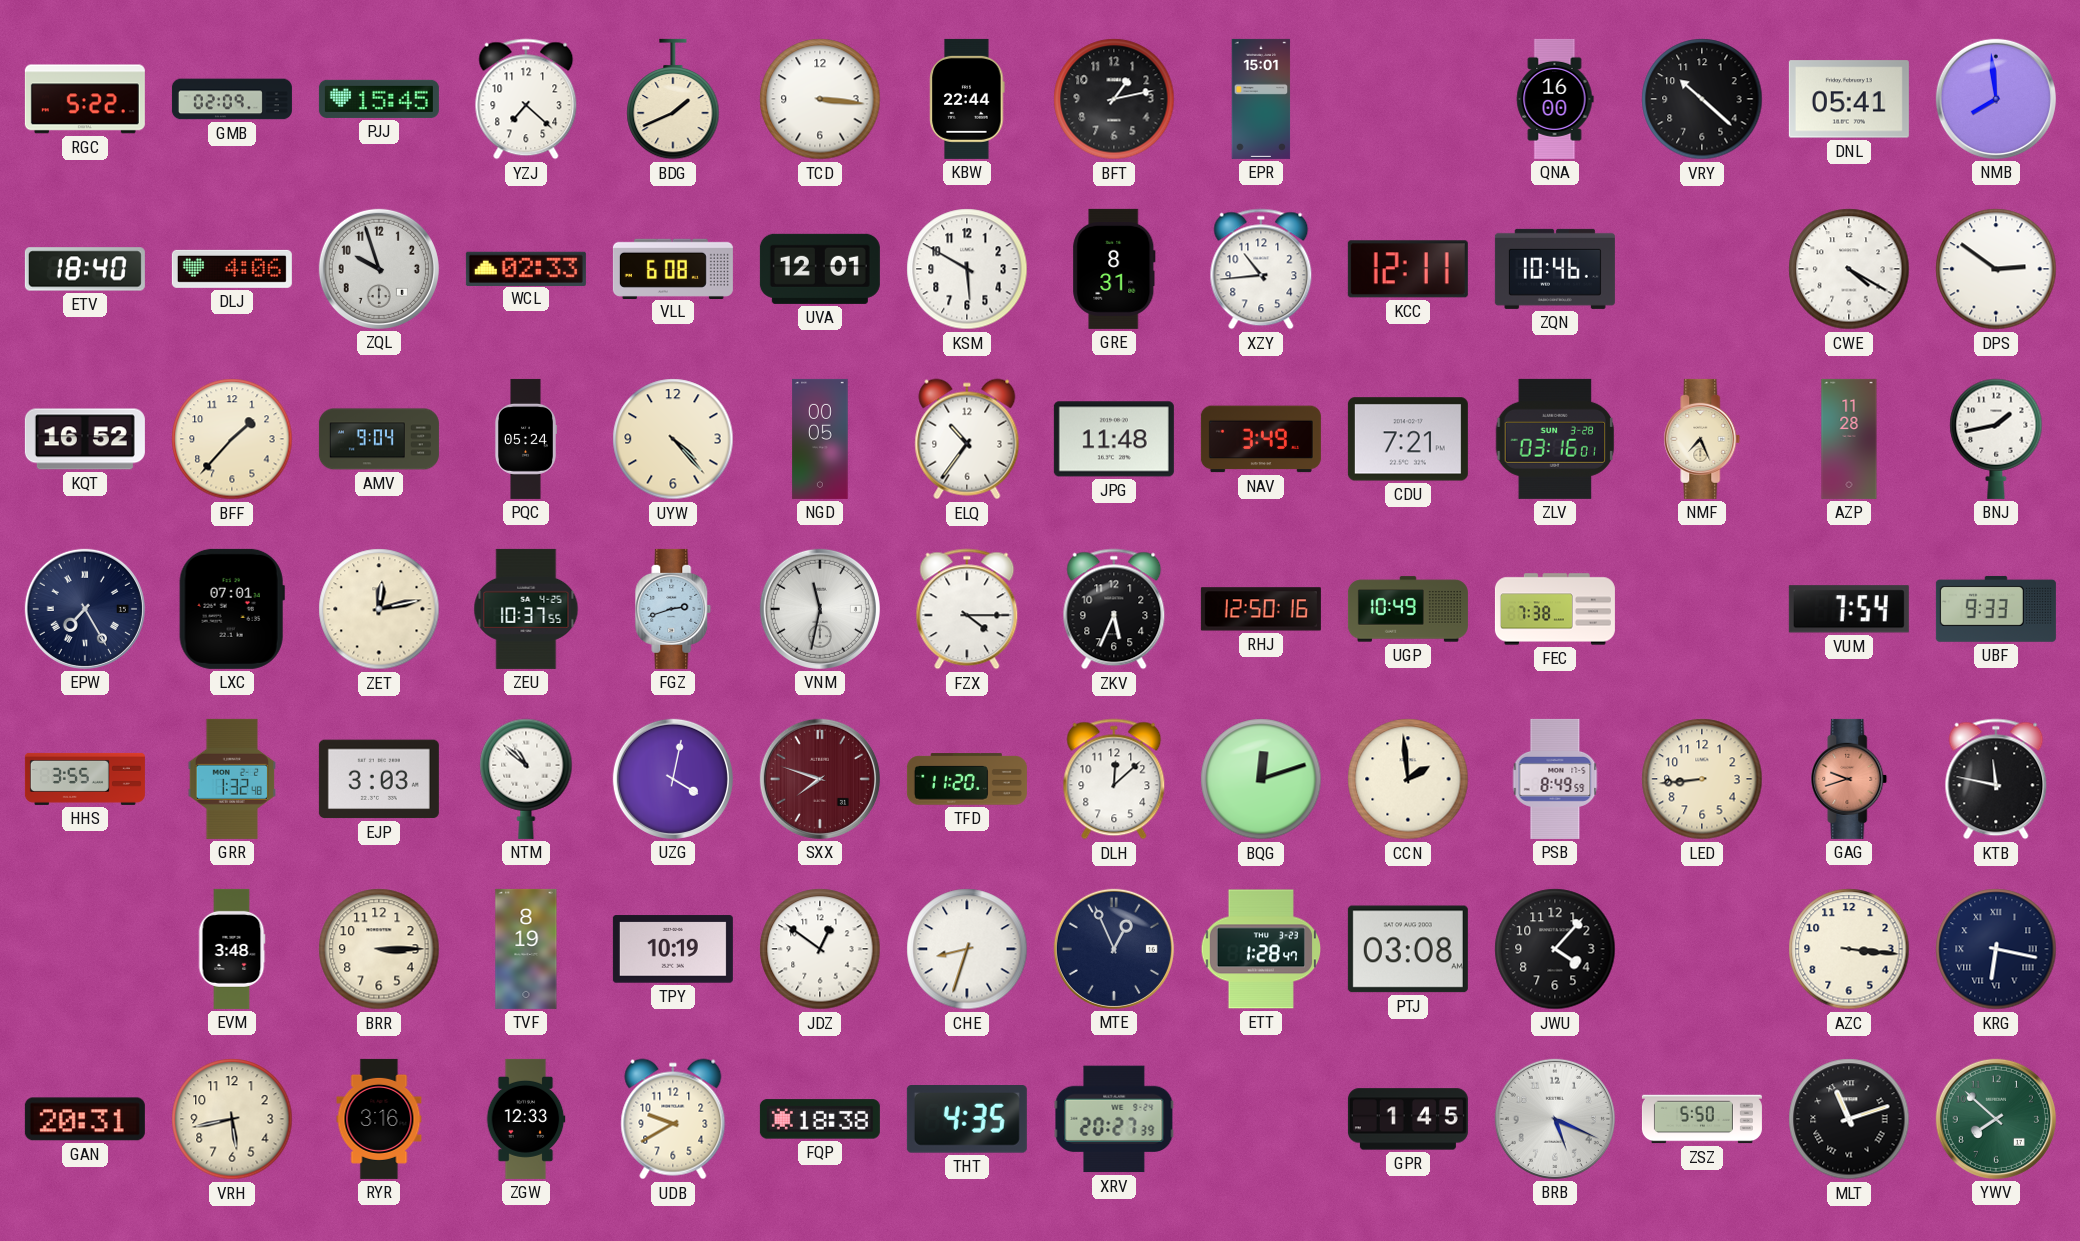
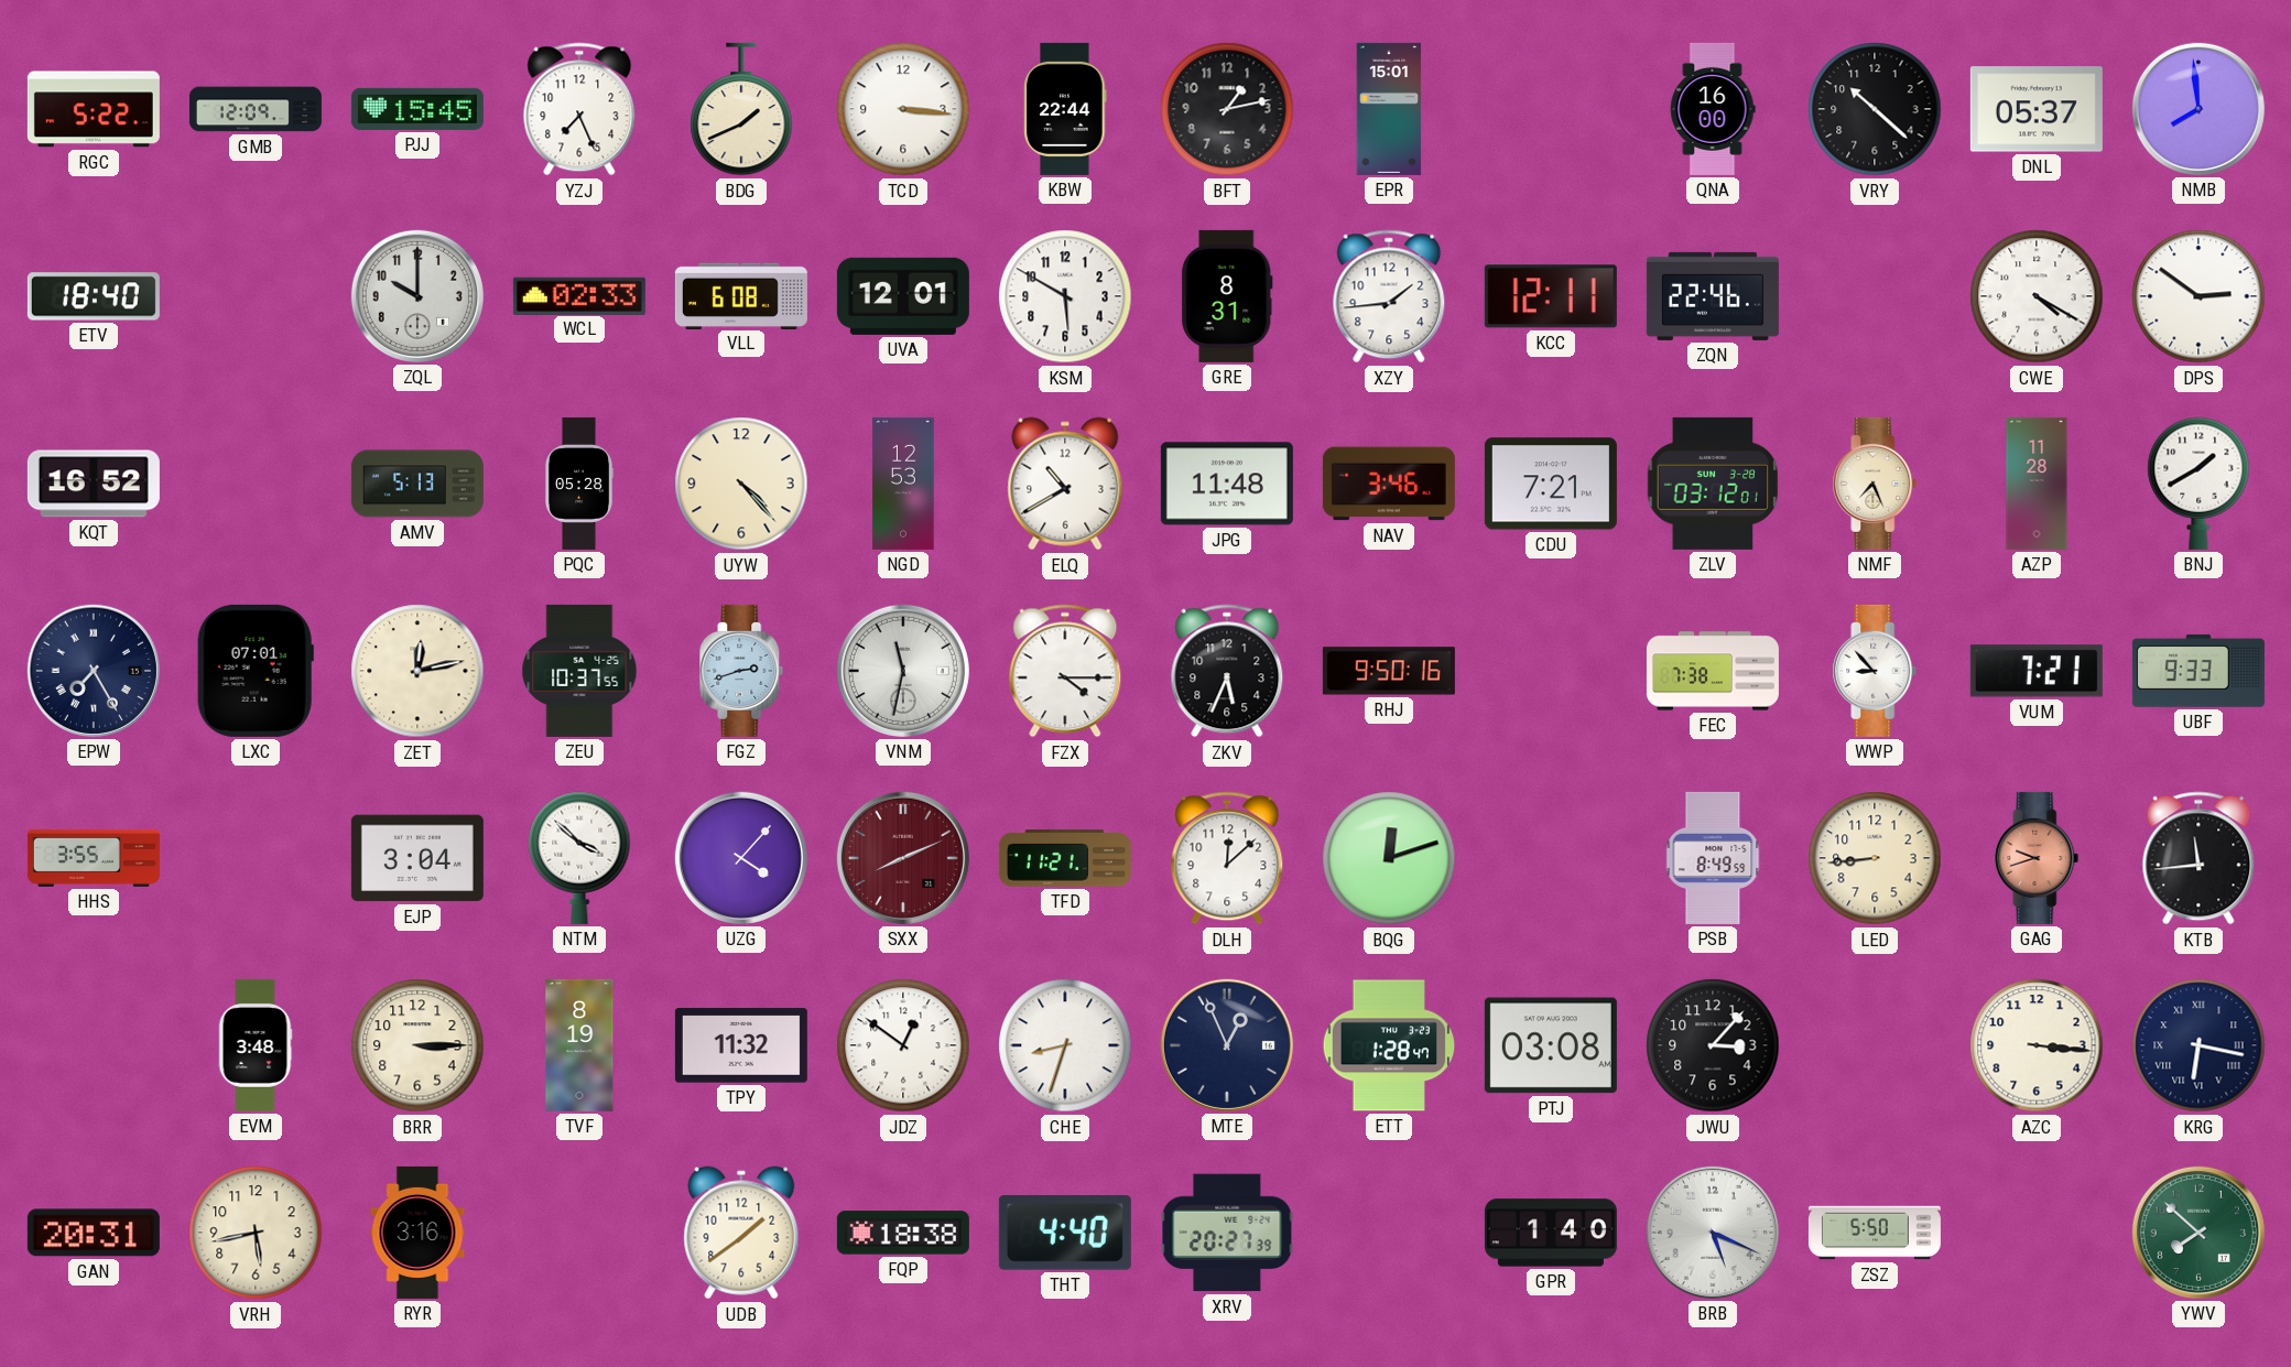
GMB: 02:09 -> 12:09
YZJ: 7:22 -> 7:26
DNL: 05:41 -> 05:37
DLJ: 4:06 -> none
ZQL: 9:57 -> 10:00
XZY: 10:44 -> 1:44
ZQN: 10:46 -> 22:46
BFF: 1:37 -> none
AMV: 9:04 -> 5:13
PQC: 05:24 -> 05:28
NGD: 00:05 -> 12:53
ELQ: 10:36 -> 10:40
NAV: 3:49 -> 3:46
ZLV: 03:16 -> 03:12
BNJ: 1:43 -> 1:40
RHJ: 12:50 -> 9:50
UGP: 10:49 -> none
WWP: none -> 8:53
VUM: 7:54 -> 7:21
GRR: 1:32 -> none
EJP: 3:03 -> 3:04
NTM: 10:52 -> 3:52
UZG: 4:02 -> 4:07
SXX: 7:48 -> 8:11
TFD: 11:20 -> 11:21
CCN: 1:59 -> none
KTB: 11:47 -> 11:44
TPY: 10:19 -> 11:32
JWU: 4:07 -> 3:07
ZGW: 12:33 -> none
UDB: 9:40 -> 1:39
THT: 4:35 -> 4:40
GPR: 1:45 -> 1:40
MLT: 11:12 -> none
